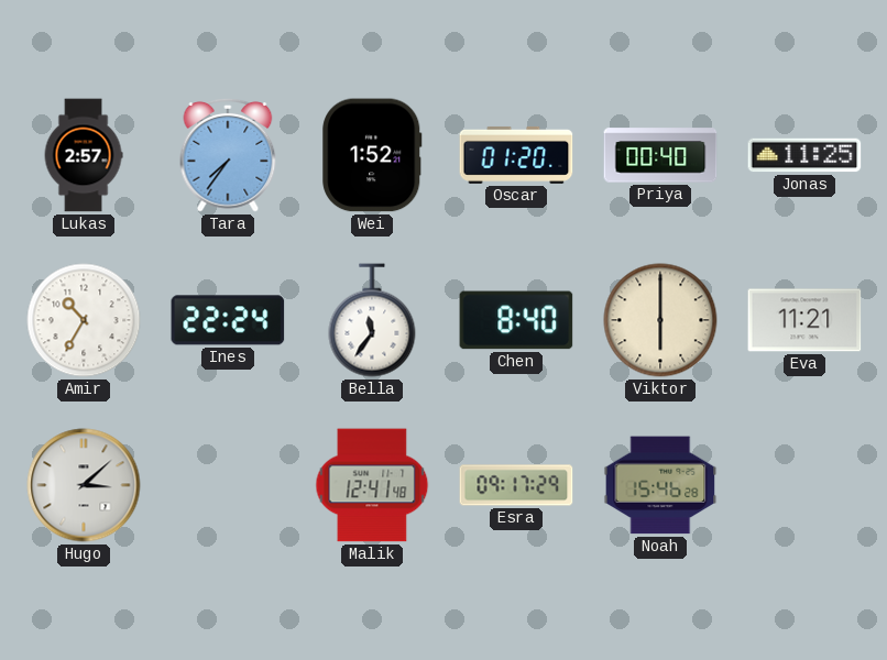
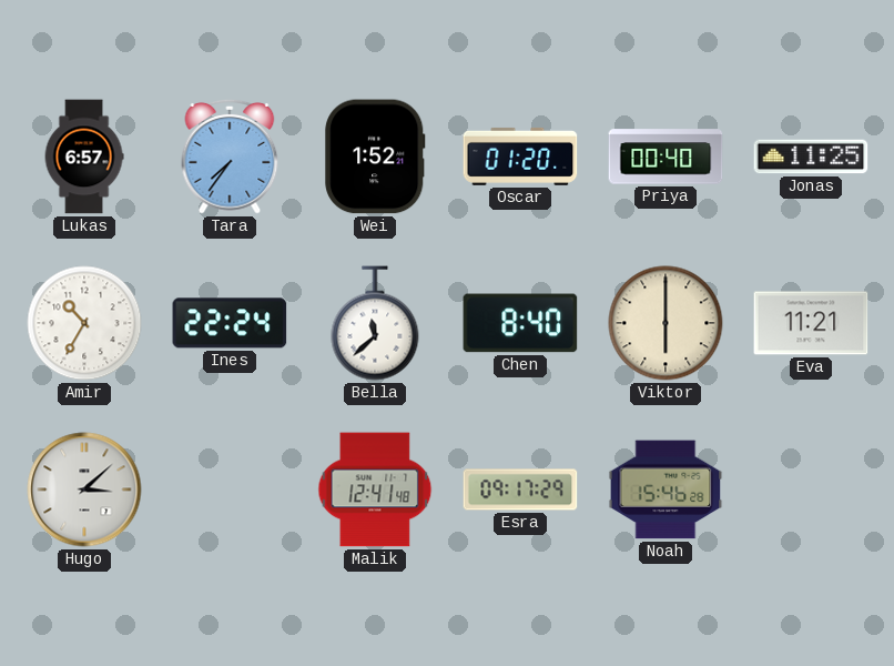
Lukas: 2:57 -> 6:57
Bella: 11:36 -> 11:38
